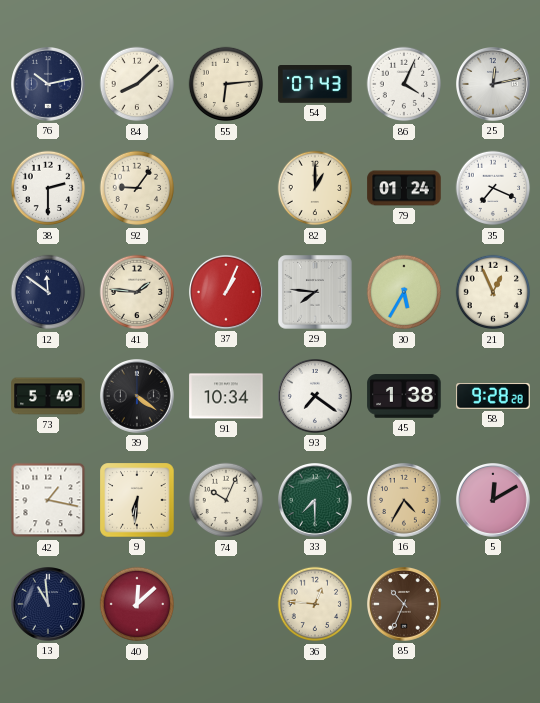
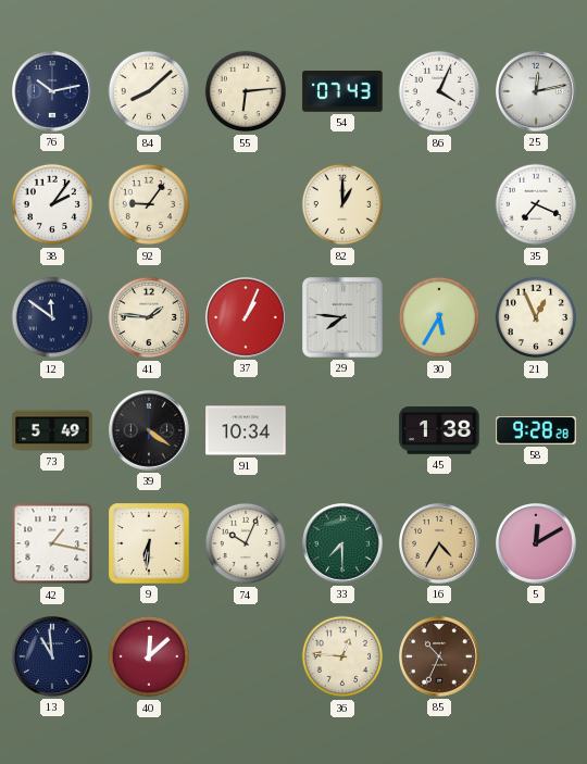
38: 2:30 -> 2:06
79: 01:24 -> none
93: 7:21 -> none
